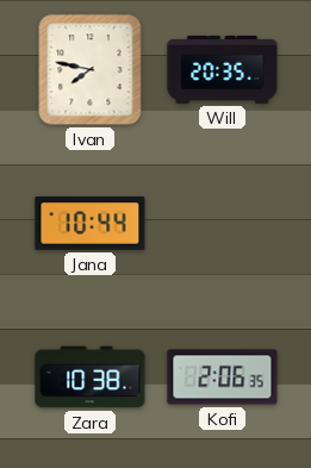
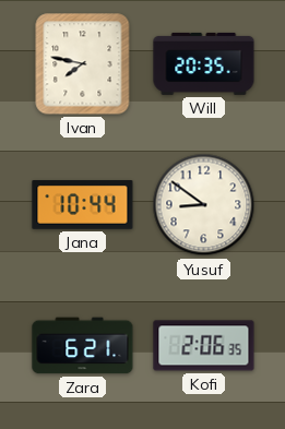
Yusuf: none -> 8:51
Zara: 10:38 -> 6:21
